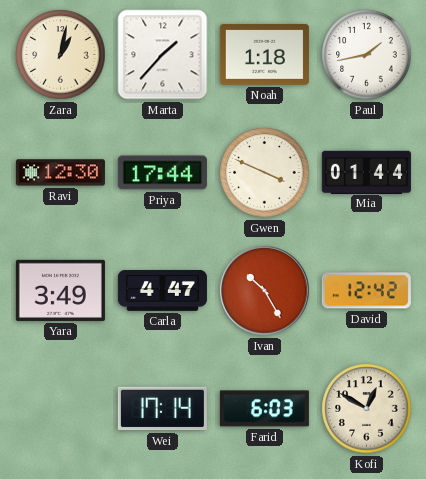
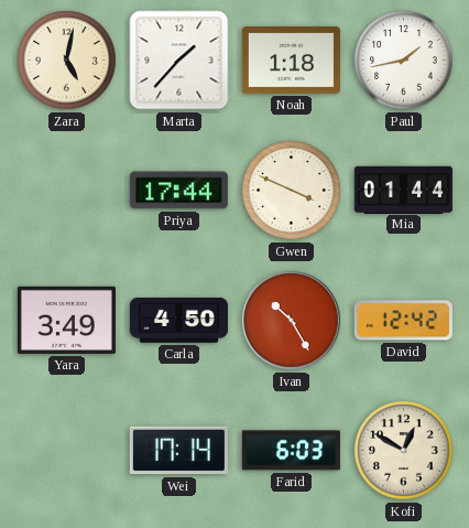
Zara: 1:02 -> 5:02
Ravi: 12:30 -> none
Carla: 4:47 -> 4:50
